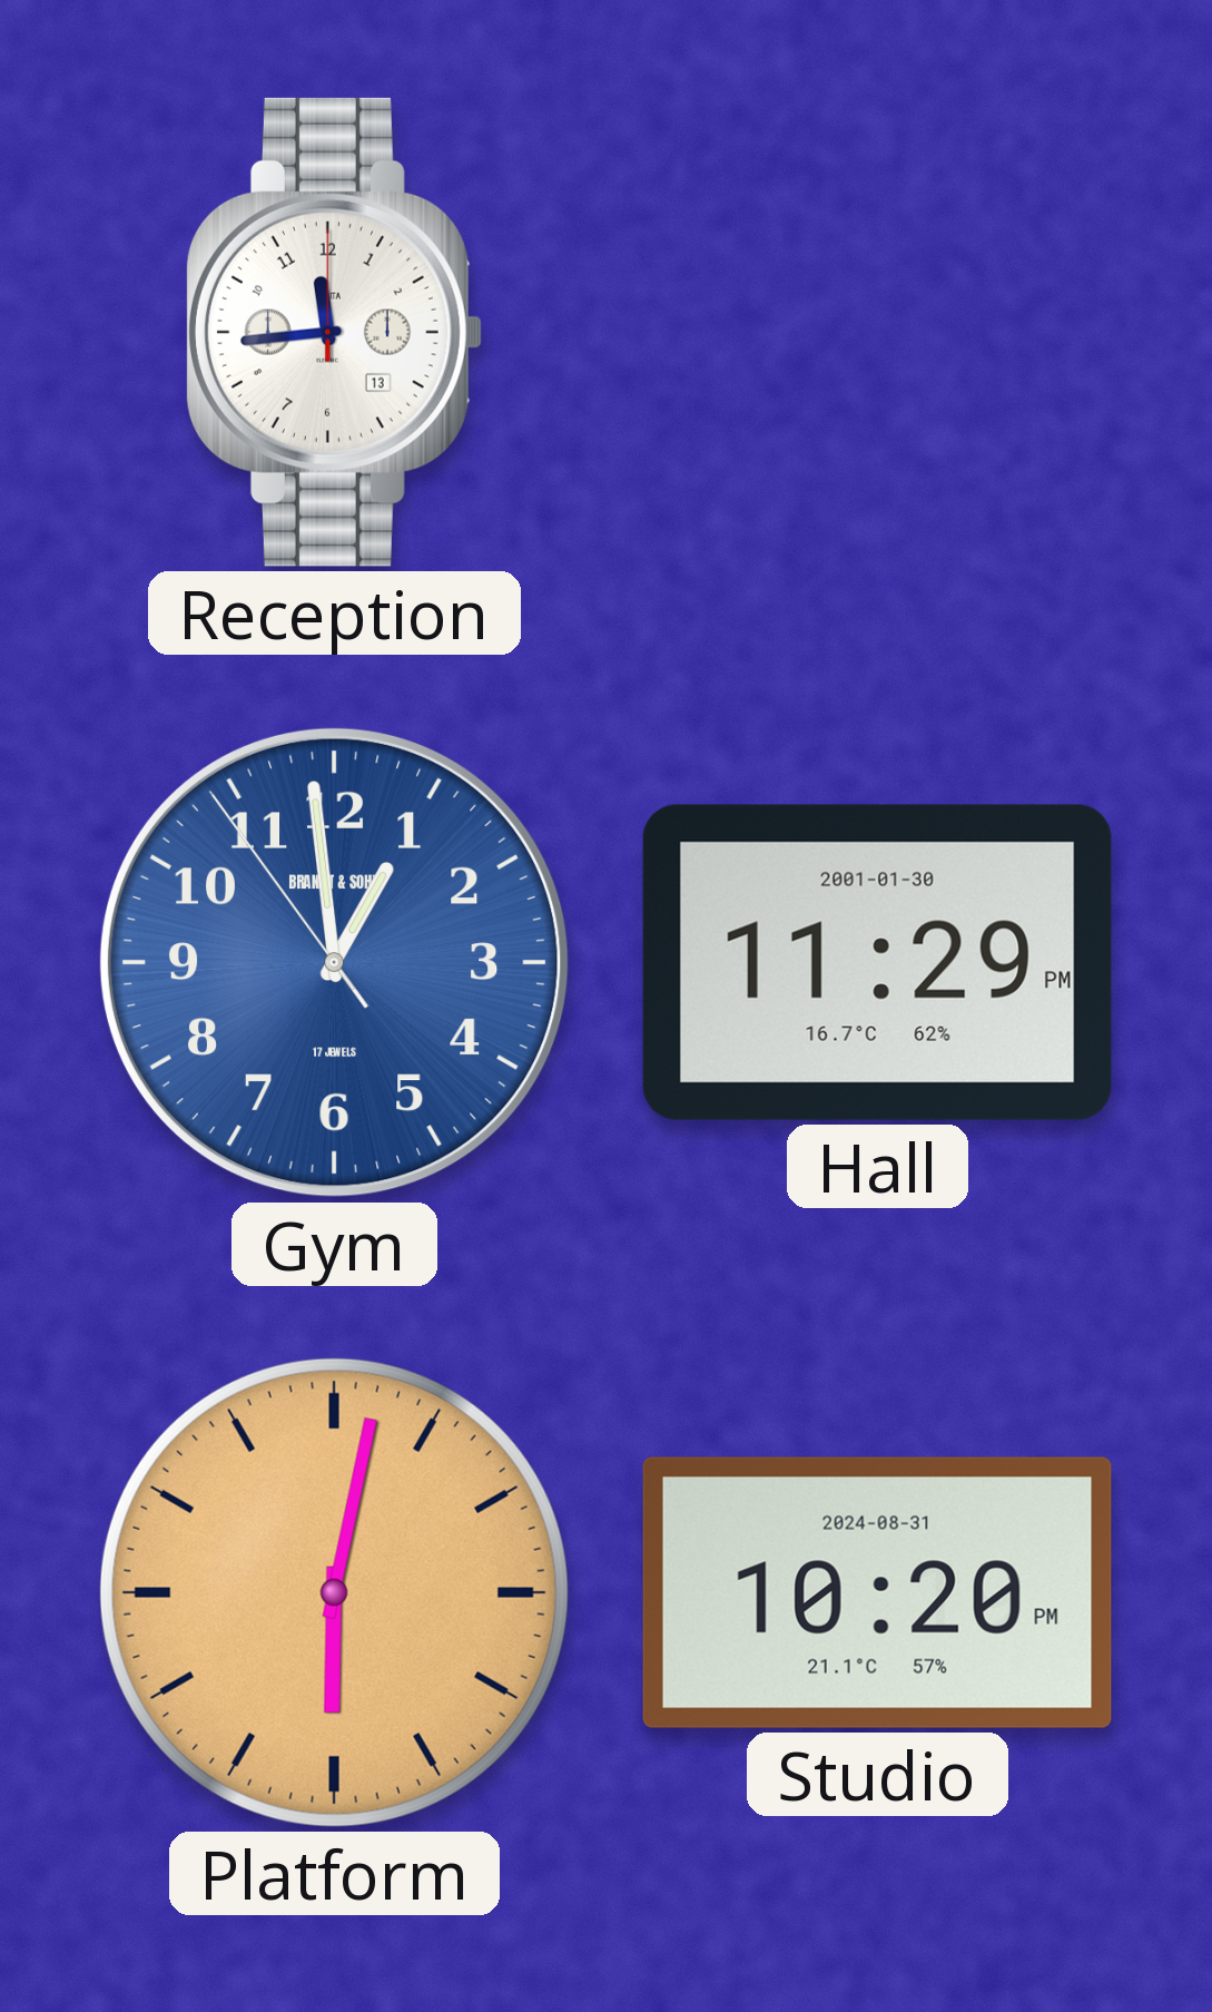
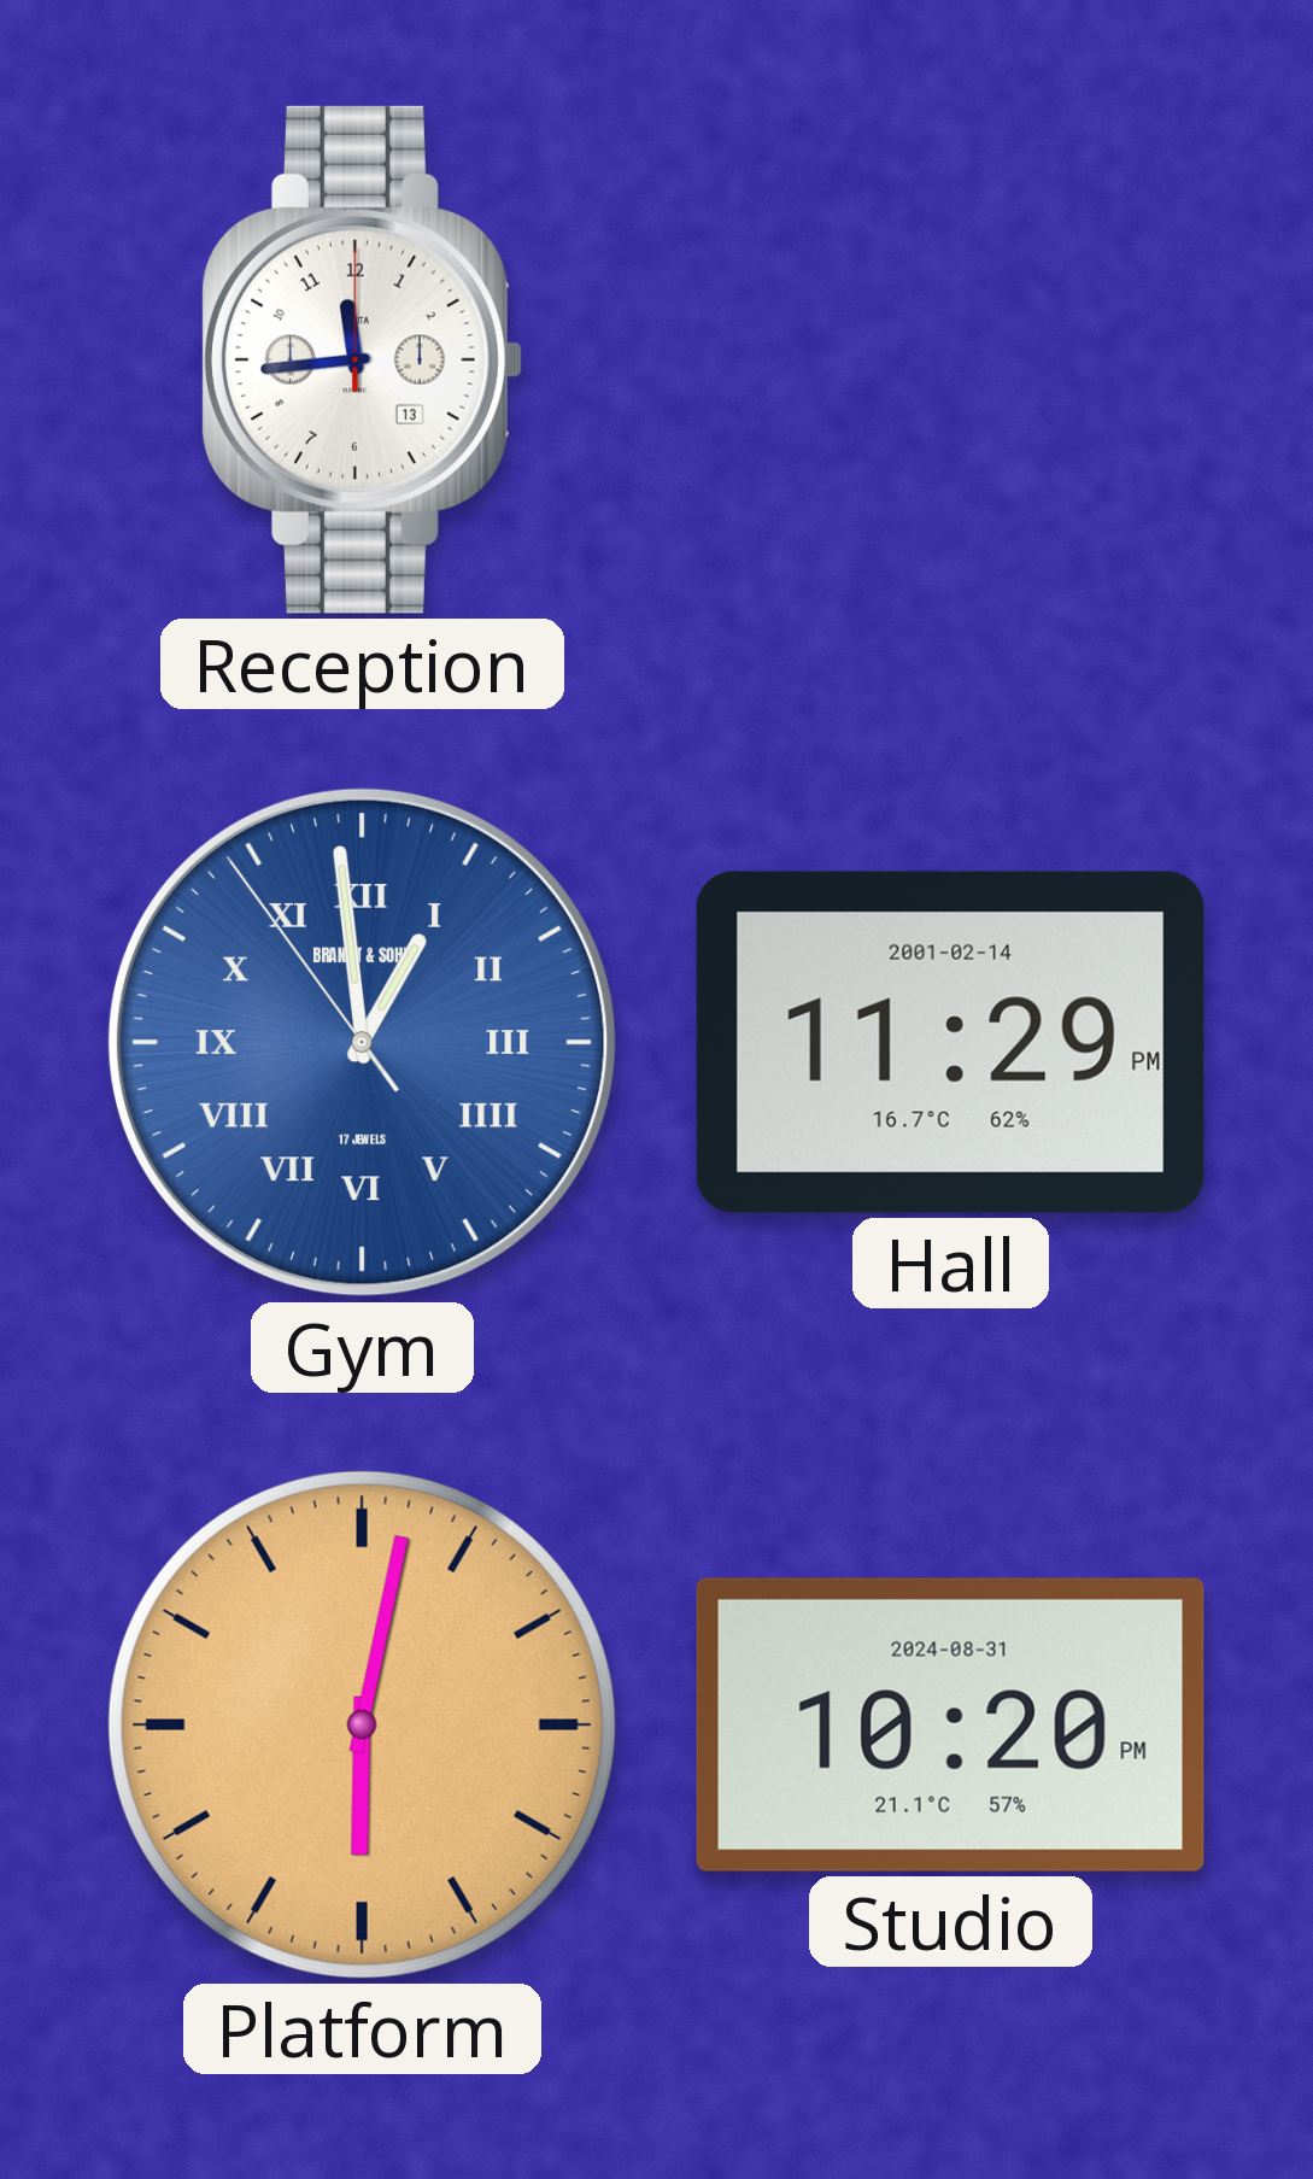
Gym numerals: Arabic -> Roman
Hall date: 2001-01-30 -> 2001-02-14
